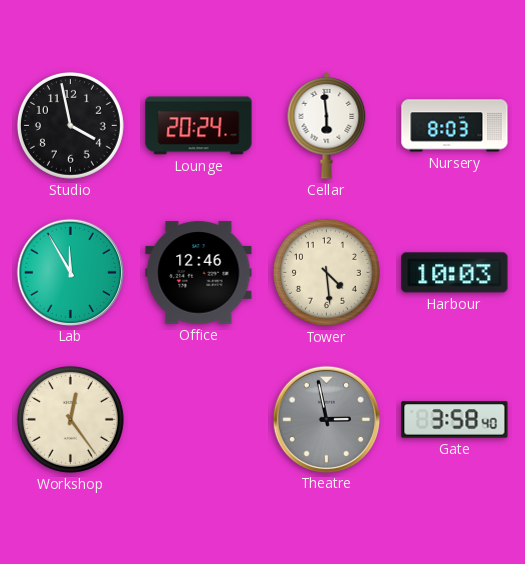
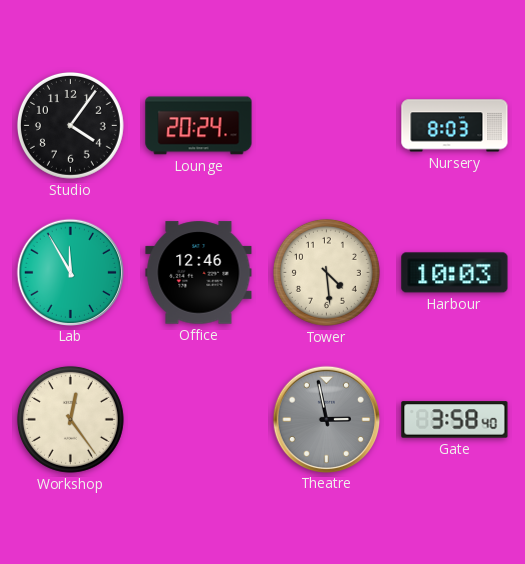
Studio: 3:58 -> 4:06
Cellar: 5:59 -> none
